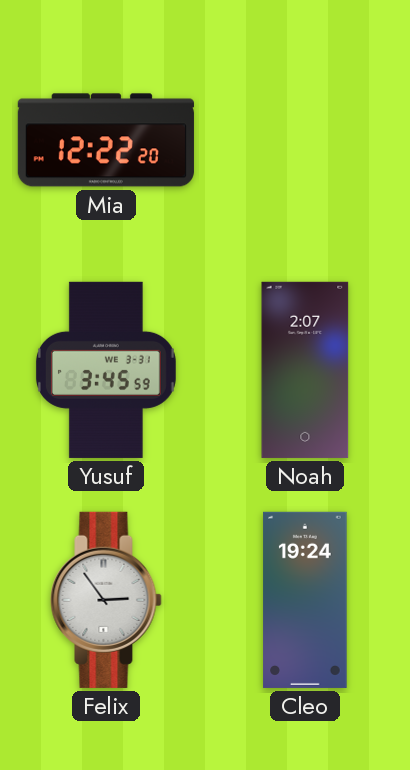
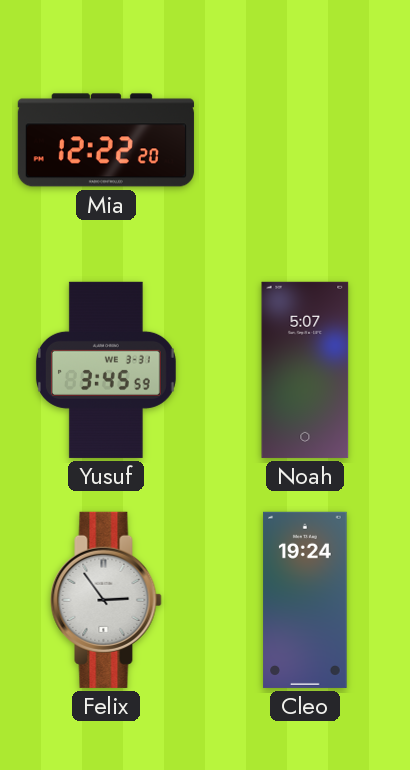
Noah: 2:07 -> 5:07
